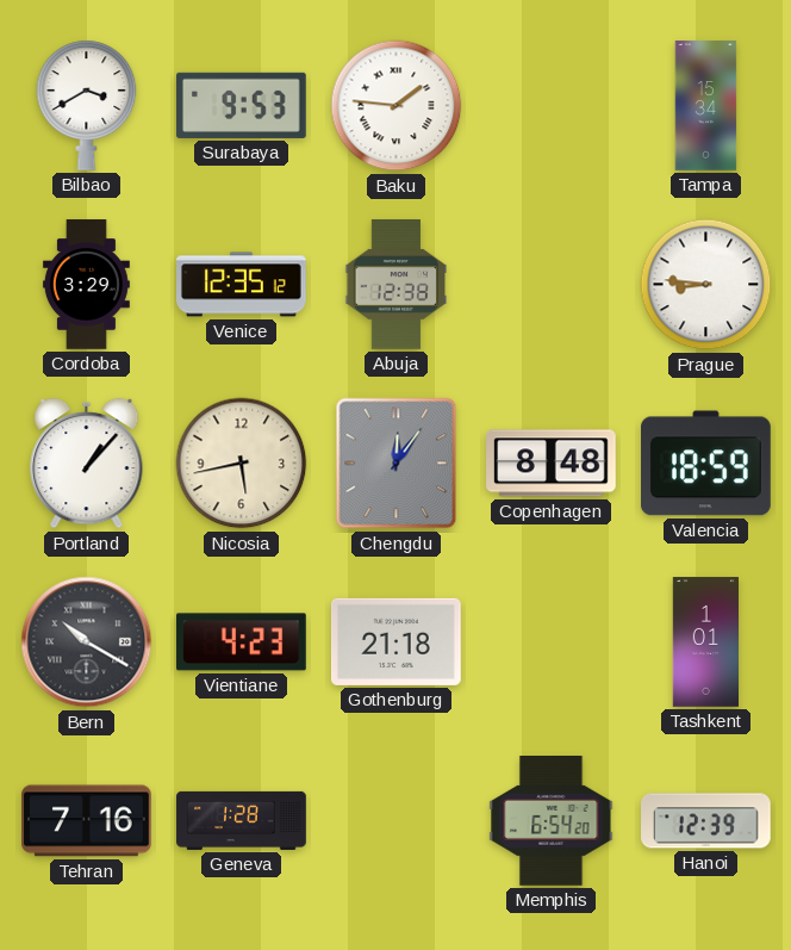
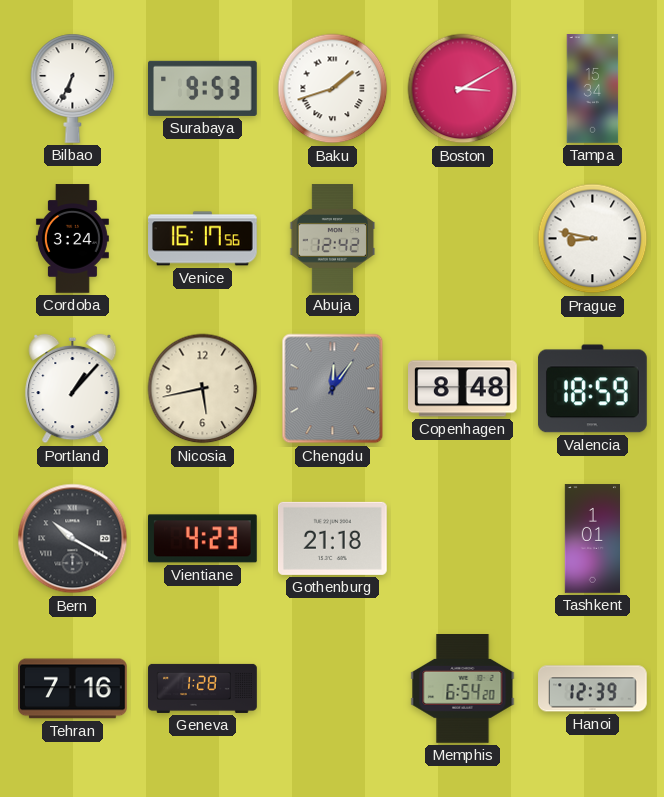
Bilbao: 3:40 -> 6:34
Baku: 1:46 -> 1:42
Boston: none -> 3:10
Cordoba: 3:29 -> 3:24
Venice: 12:35 -> 16:17
Abuja: 12:38 -> 12:42
Prague: 8:46 -> 8:47
